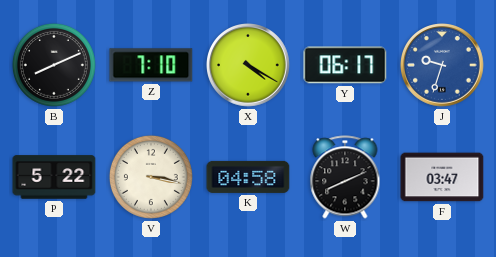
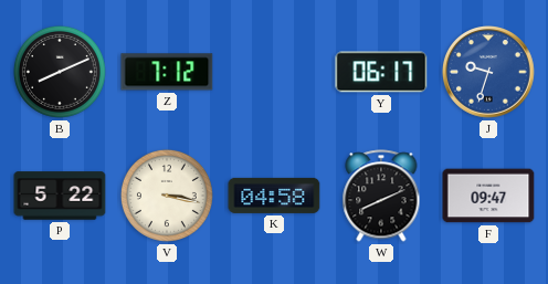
Z: 7:10 -> 7:12
X: 4:20 -> none
F: 03:47 -> 09:47
